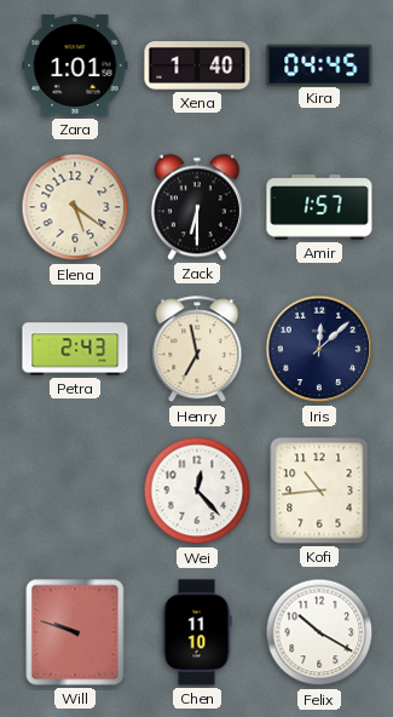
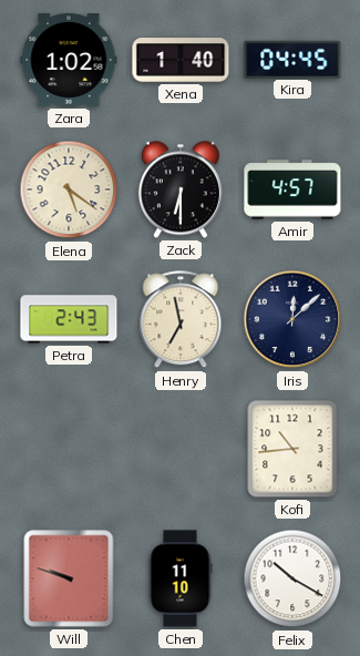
Zara: 1:01 -> 1:02
Amir: 1:57 -> 4:57
Wei: 12:23 -> none
